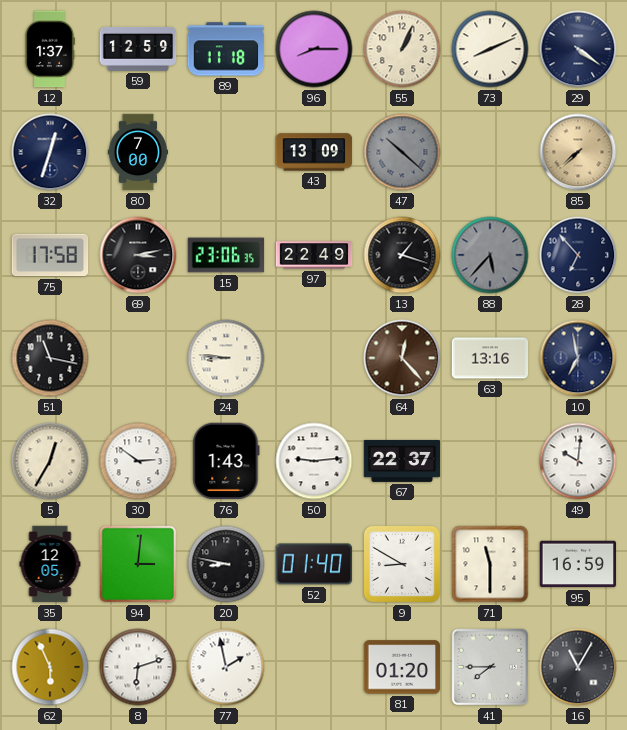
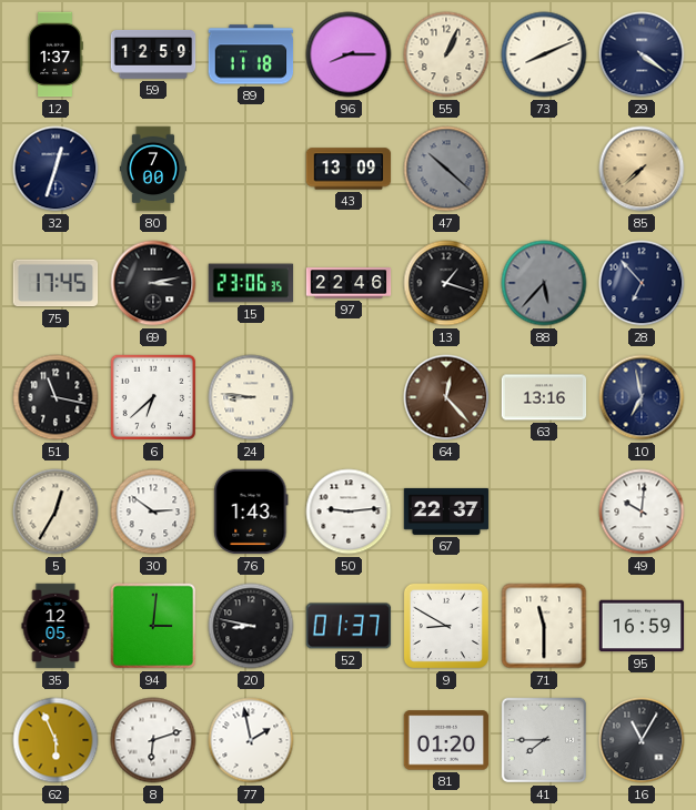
75: 17:58 -> 17:45
97: 22:49 -> 22:46
6: none -> 6:38
52: 01:40 -> 01:37
